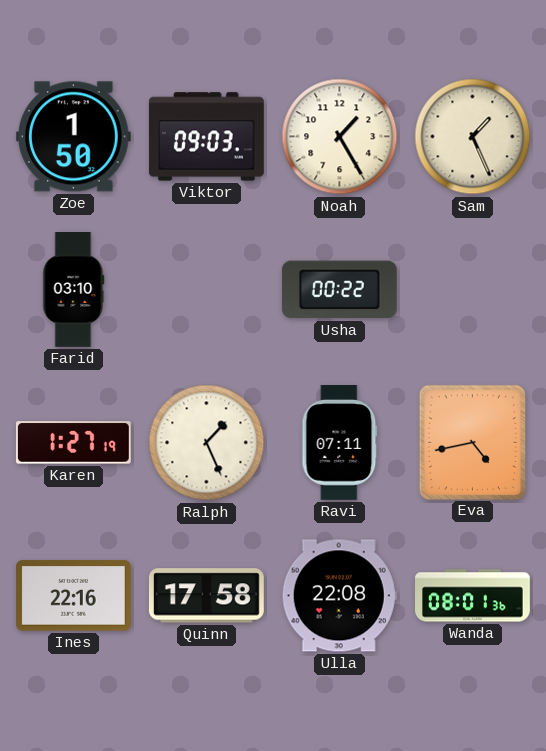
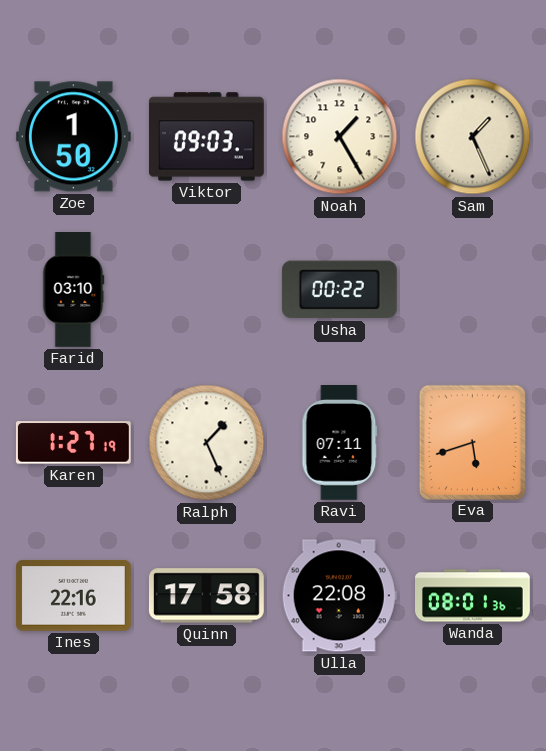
Eva: 4:43 -> 5:42
